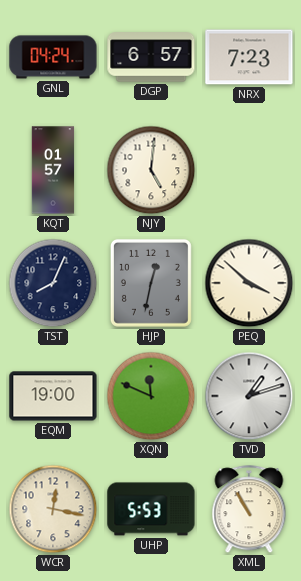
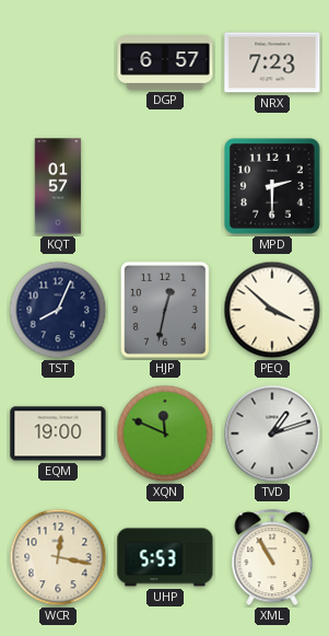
GNL: 04:24 -> none
NJY: 5:01 -> none
MPD: none -> 2:30
